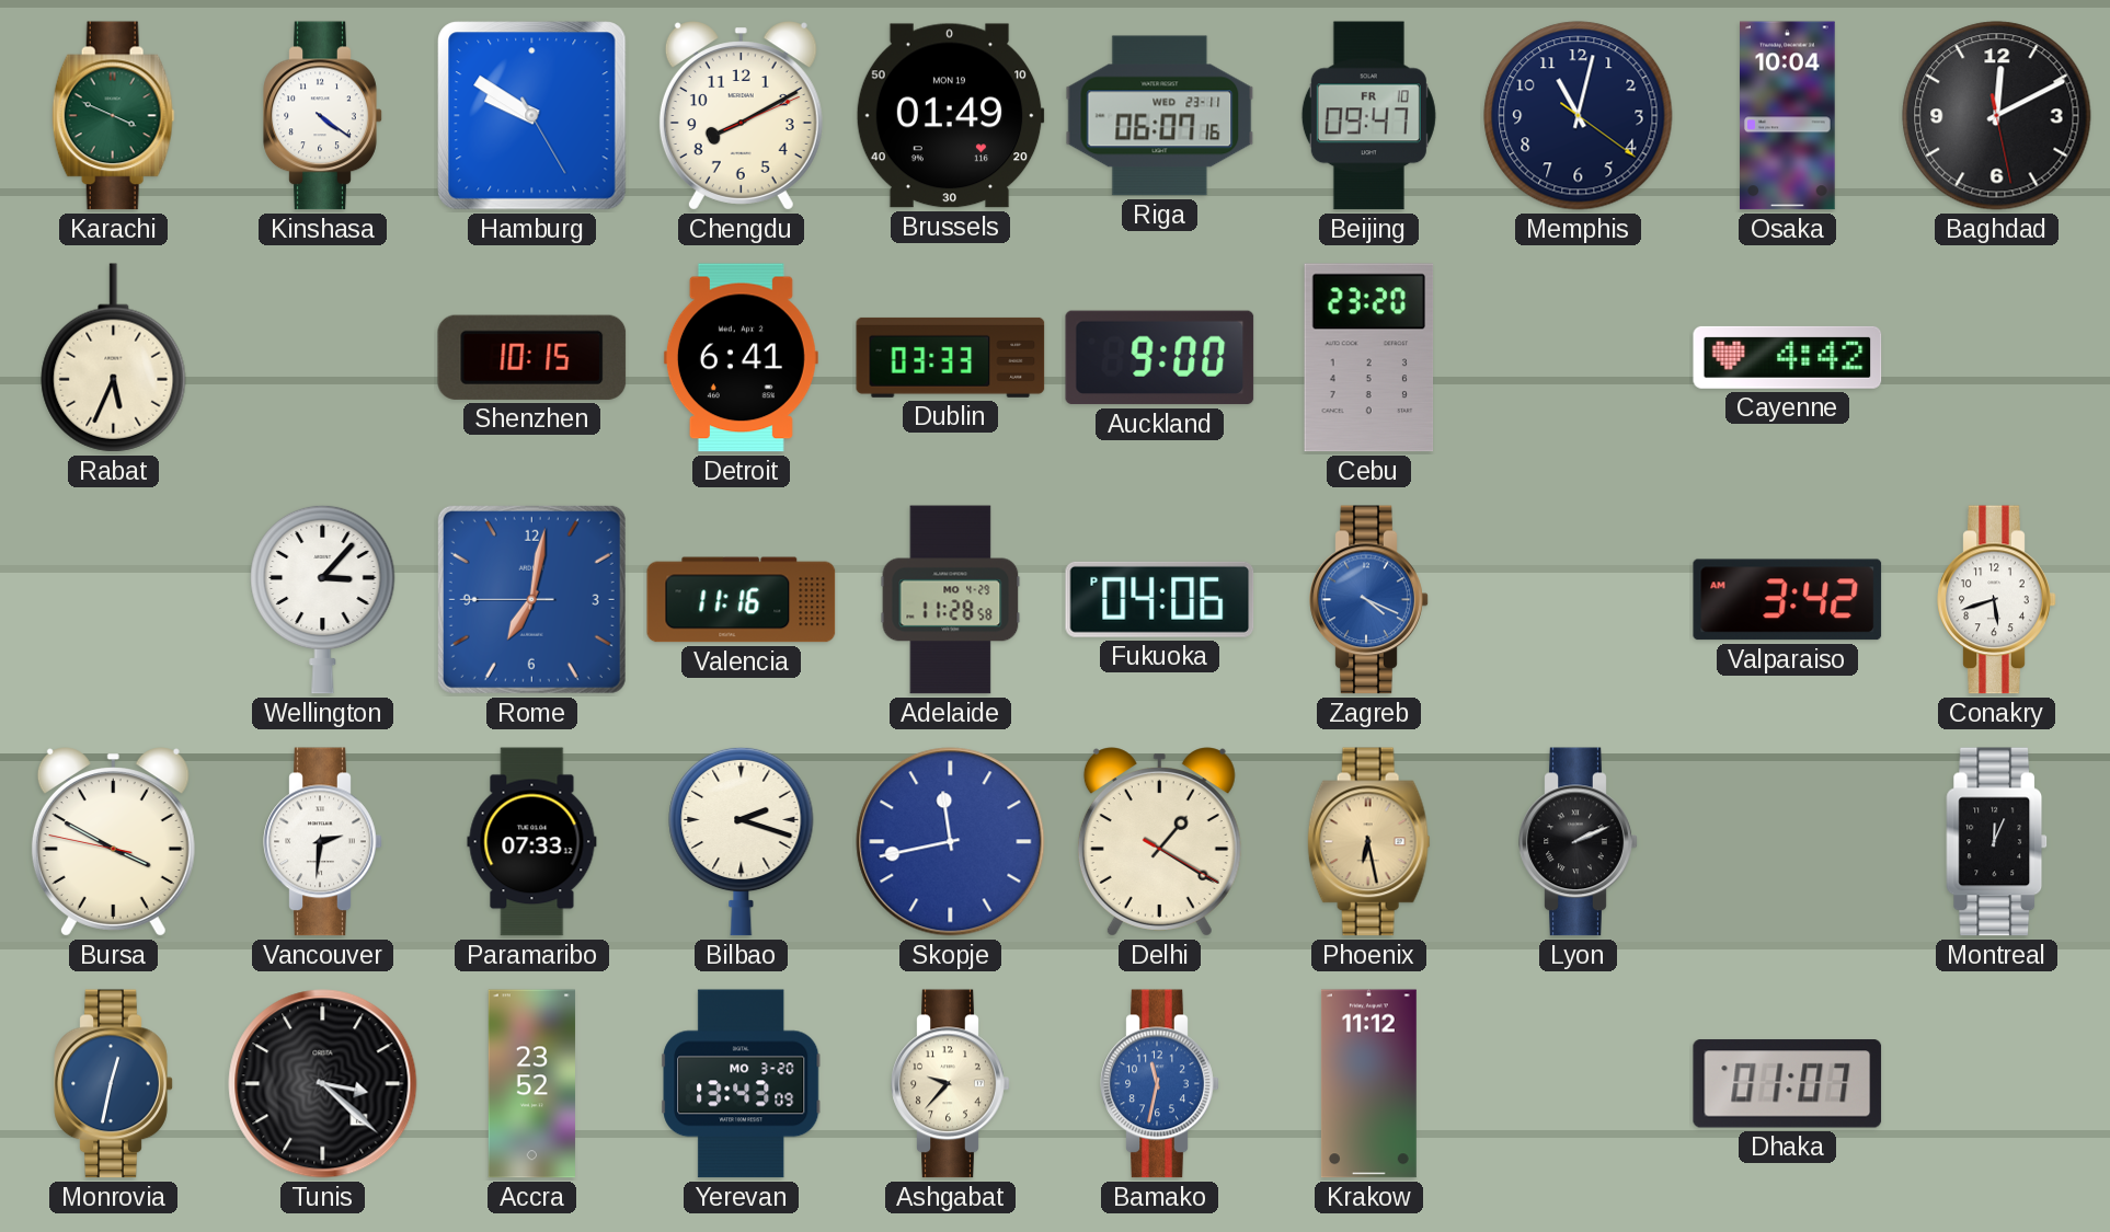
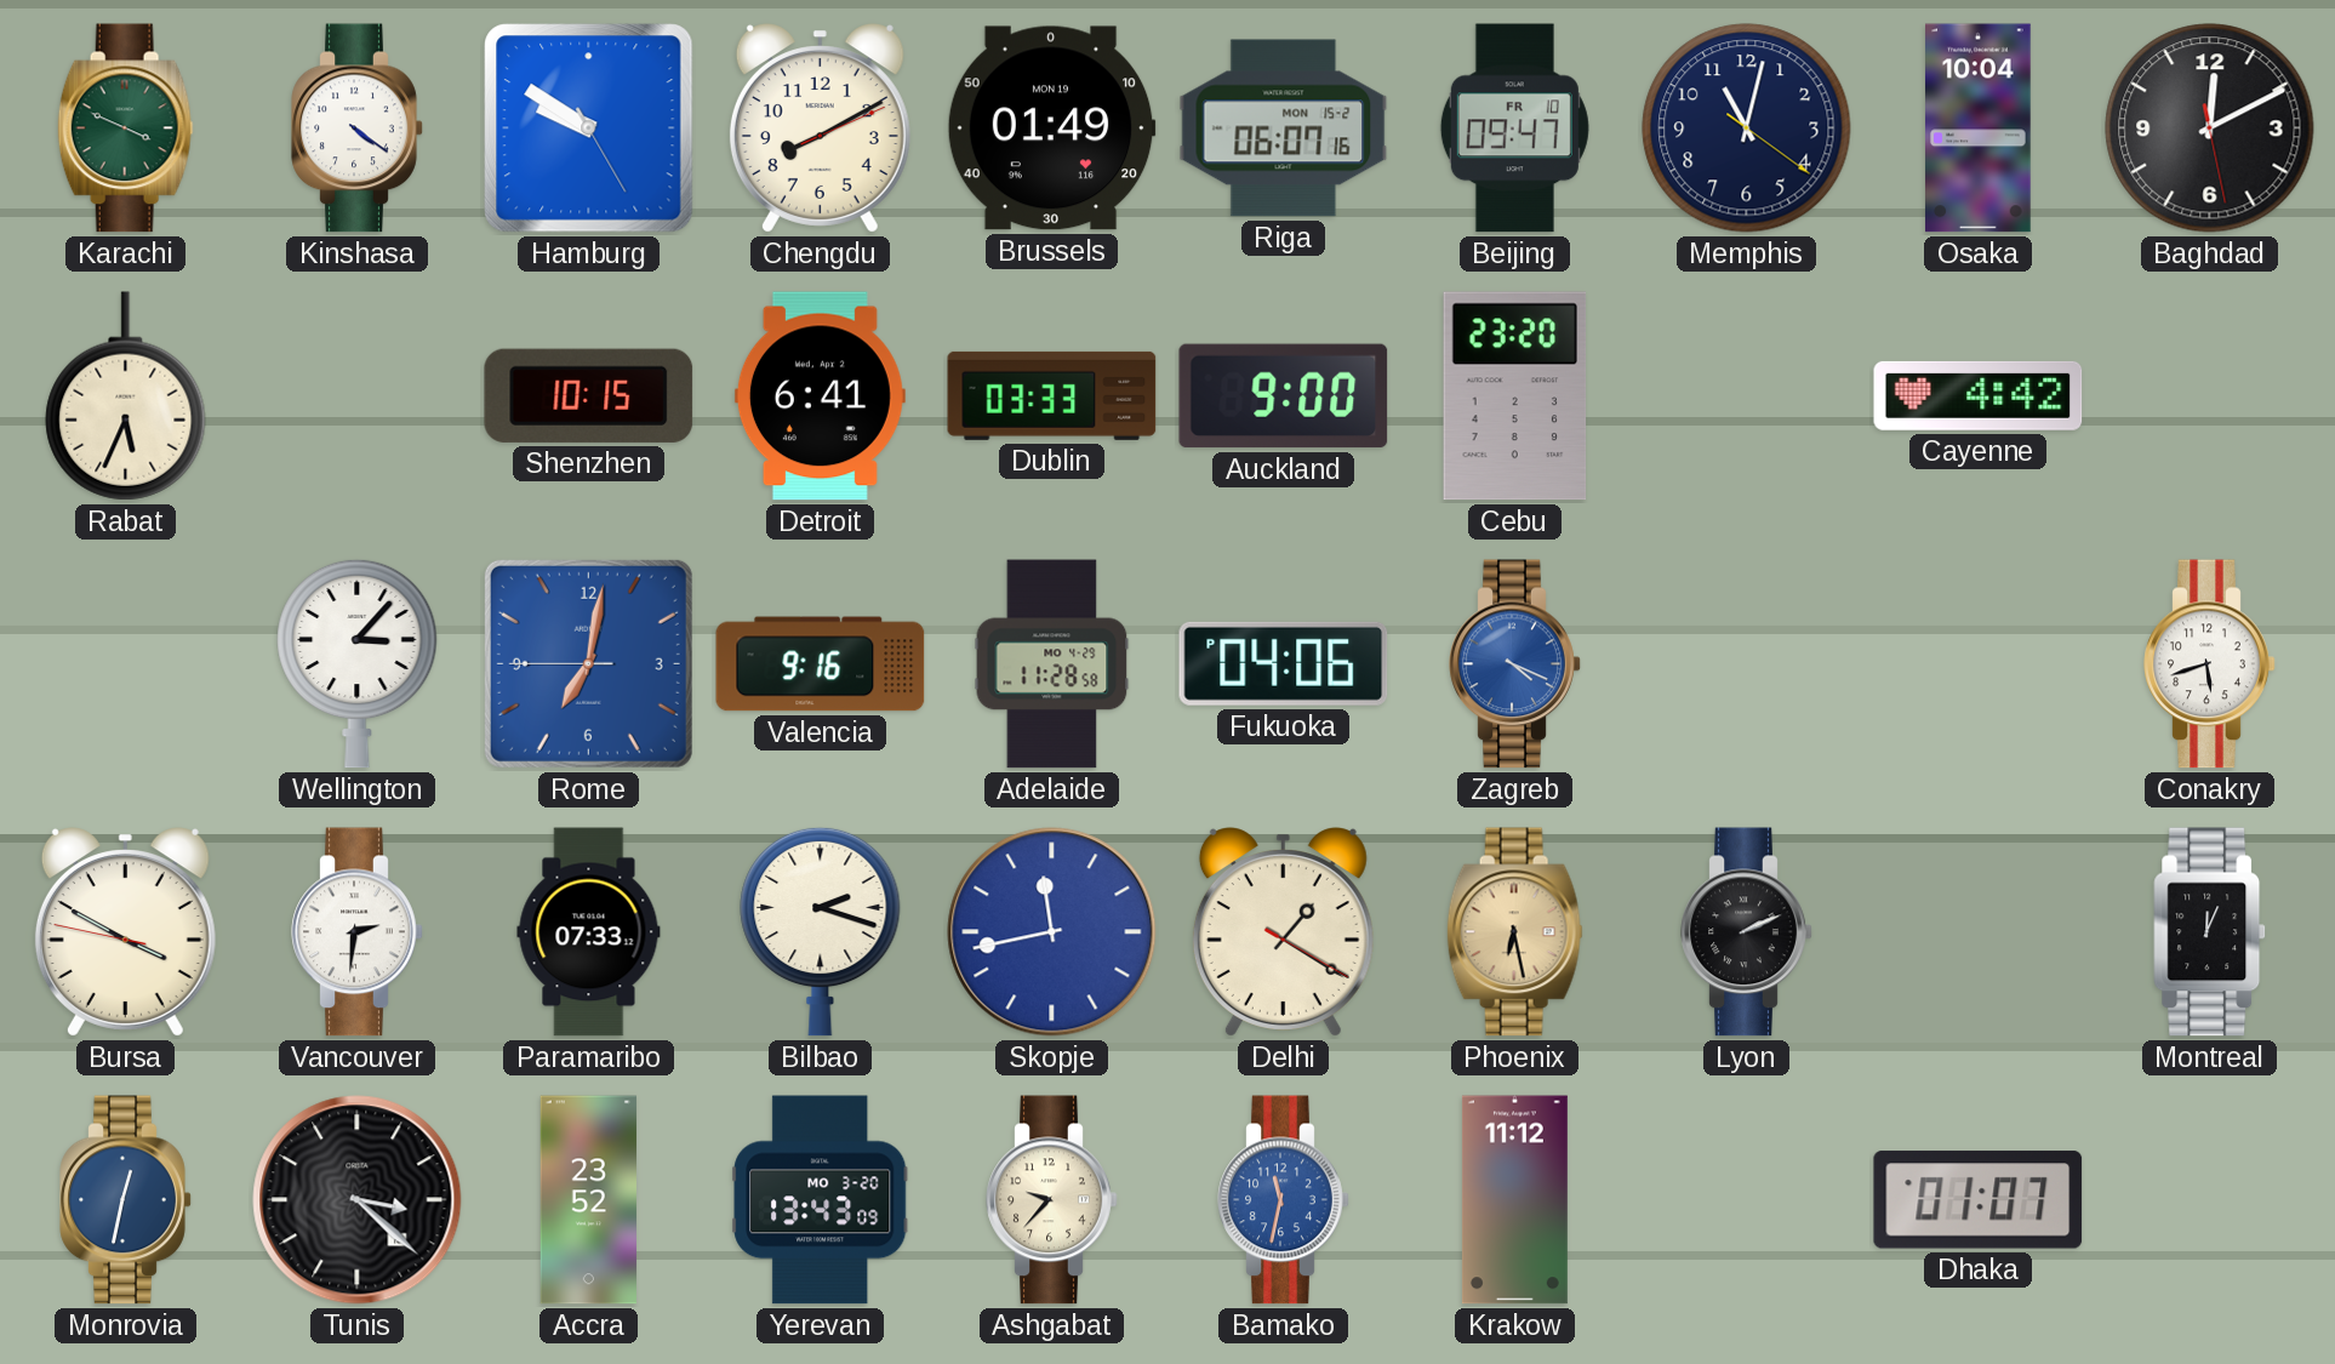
Riga date: WED 23-11 -> MON 15-2
Valencia: 11:16 -> 9:16
Valparaiso: 3:42 -> none
